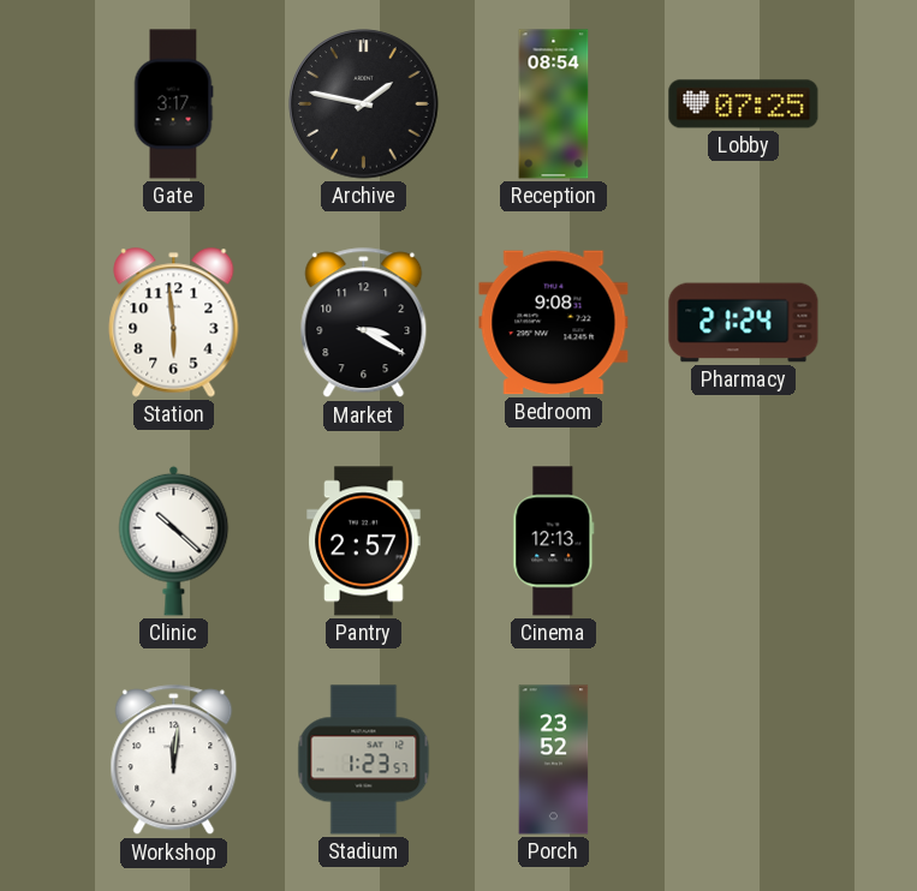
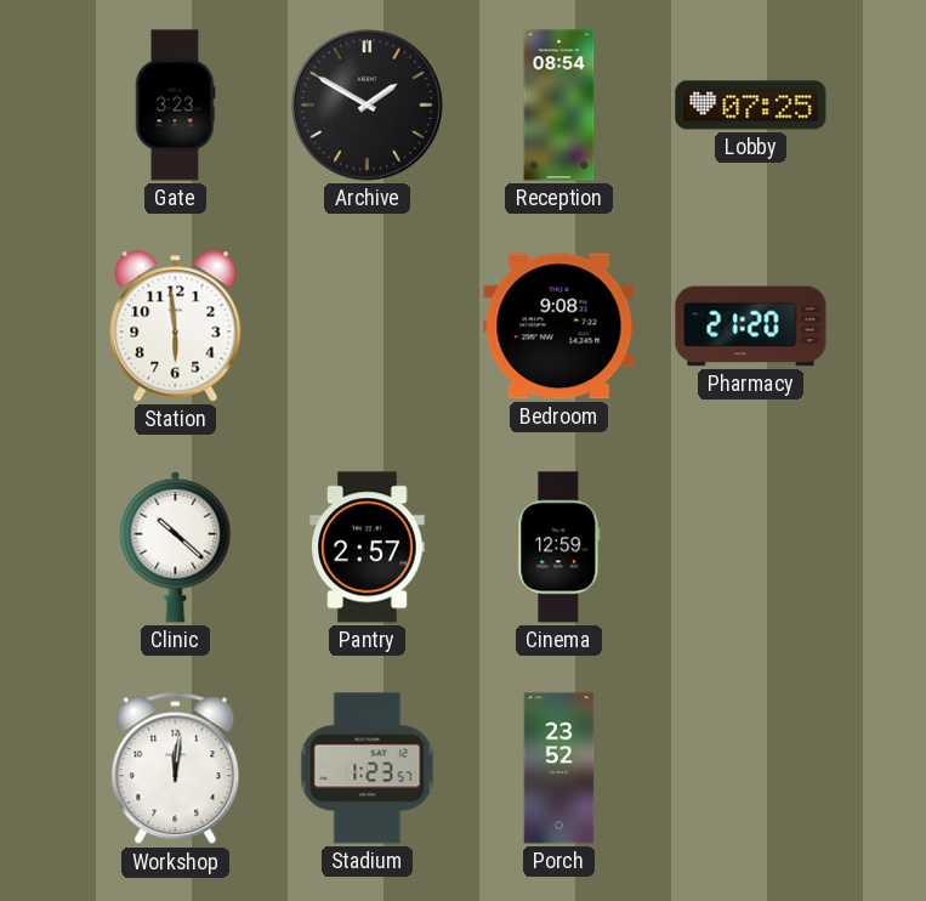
Gate: 3:17 -> 3:23
Archive: 1:47 -> 1:50
Market: 3:20 -> none
Pharmacy: 21:24 -> 21:20
Cinema: 12:13 -> 12:59
